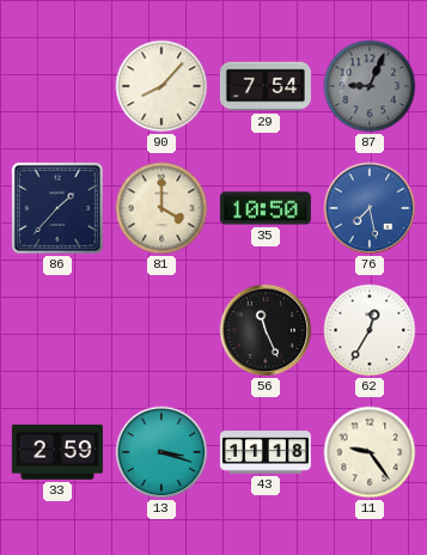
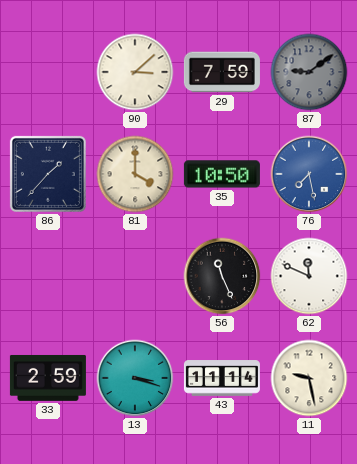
90: 8:07 -> 3:08
29: 7:54 -> 7:59
87: 9:04 -> 9:09
62: 12:35 -> 11:49
43: 11:18 -> 11:14
11: 9:24 -> 9:28
